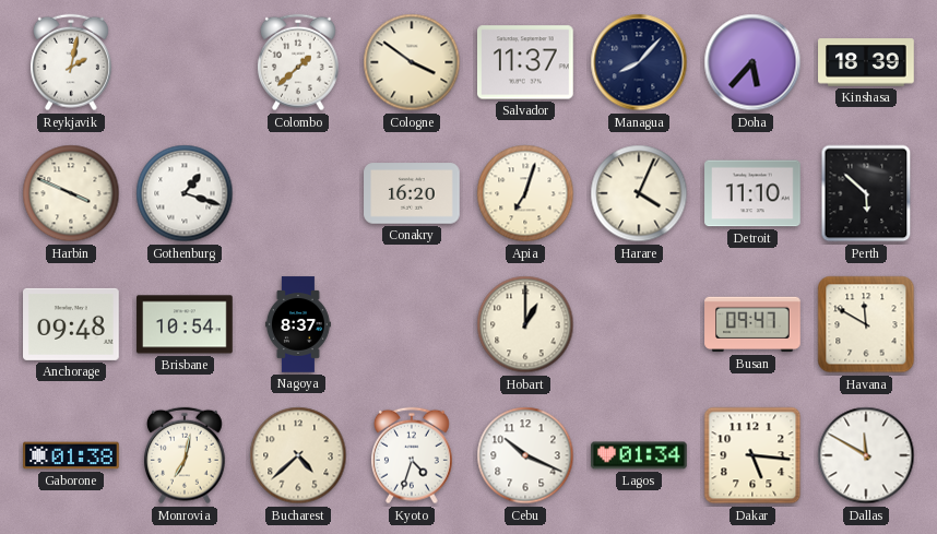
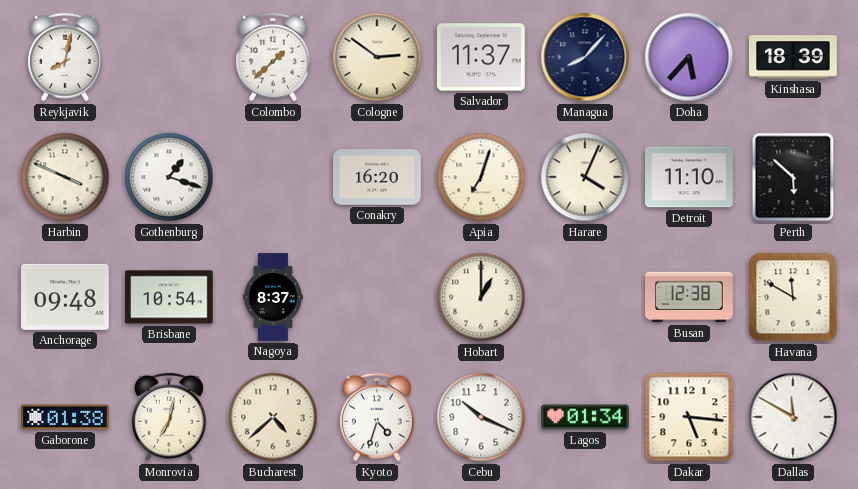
Reykjavik: 2:02 -> 8:02
Cologne: 3:51 -> 2:51
Busan: 09:47 -> 12:38
